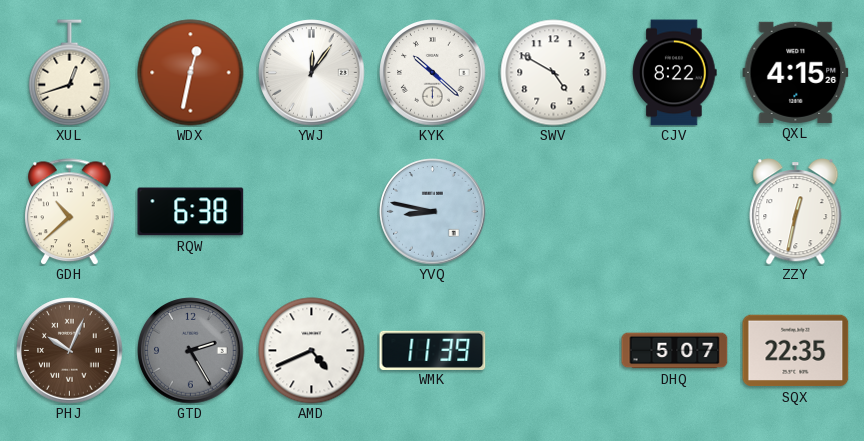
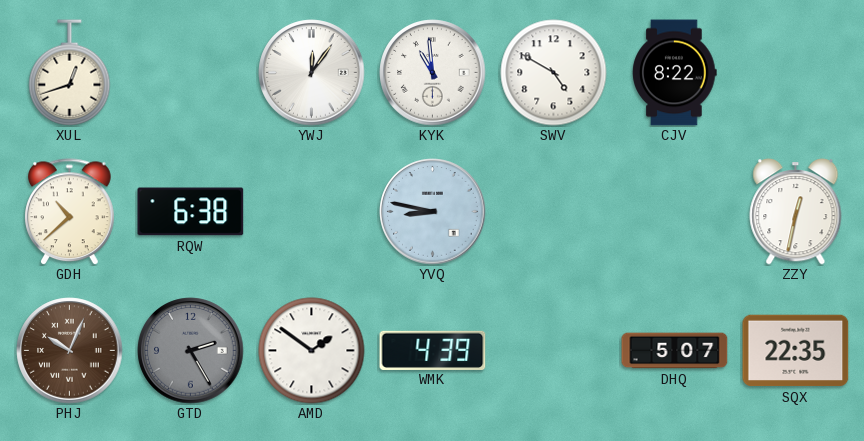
WDX: 12:32 -> none
KYK: 10:22 -> 10:59
QXL: 4:15 -> none
AMD: 4:41 -> 1:51
WMK: 11:39 -> 4:39
